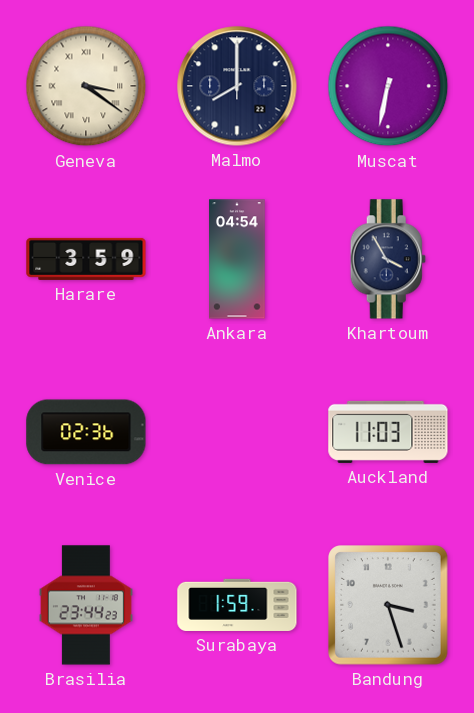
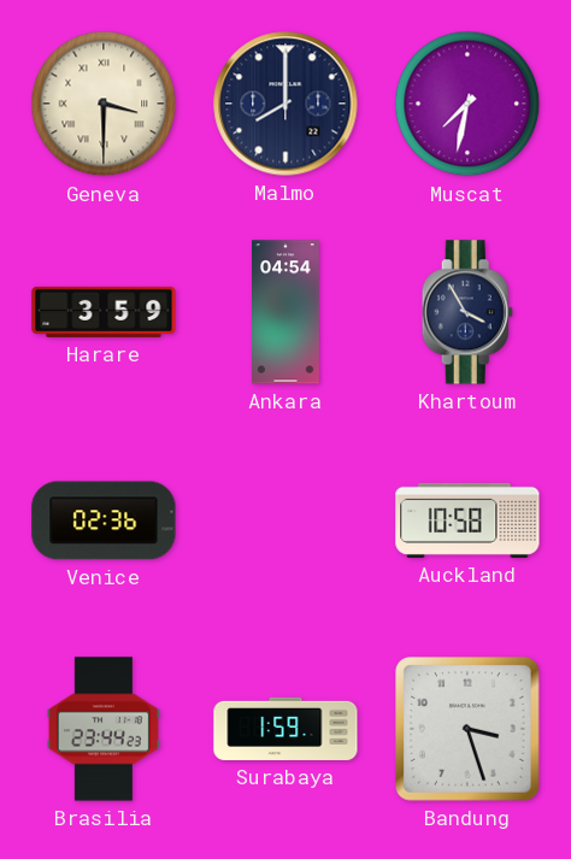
Geneva: 3:21 -> 3:30
Muscat: 6:32 -> 7:32
Auckland: 11:03 -> 10:58
